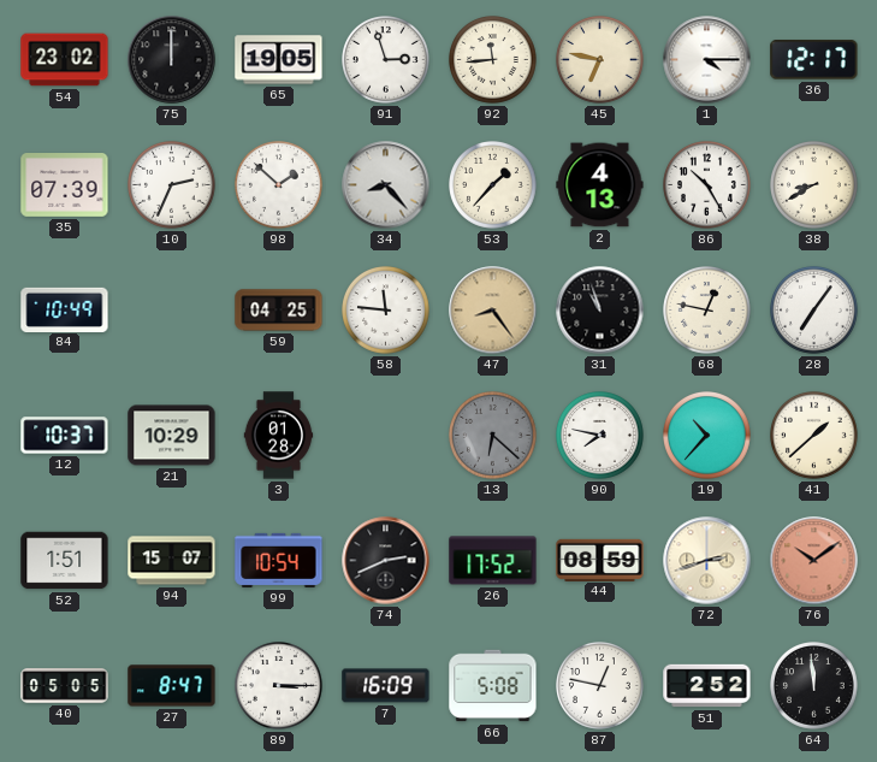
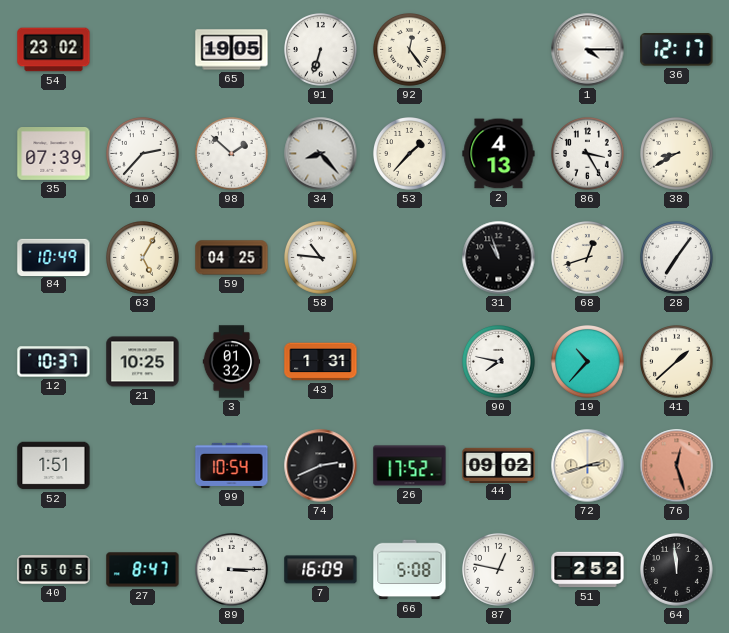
75: 12:00 -> none
91: 2:57 -> 6:33
92: 11:44 -> 12:24
45: 6:47 -> none
10: 2:34 -> 2:37
86: 10:25 -> 3:25
63: none -> 5:05
58: 11:46 -> 10:46
47: 8:24 -> none
68: 12:47 -> 12:42
21: 10:29 -> 10:25
3: 01:28 -> 01:32
43: none -> 1:31
13: 6:22 -> none
94: 15:07 -> none
44: 08:59 -> 09:02
76: 10:09 -> 12:27
